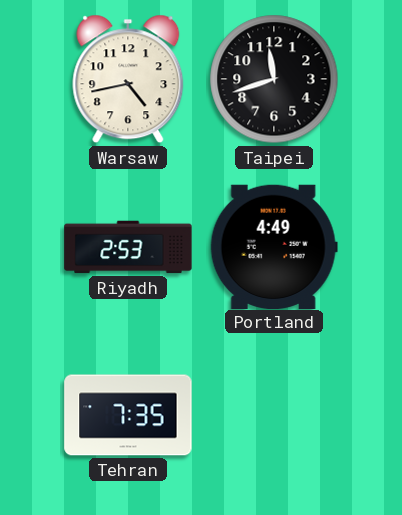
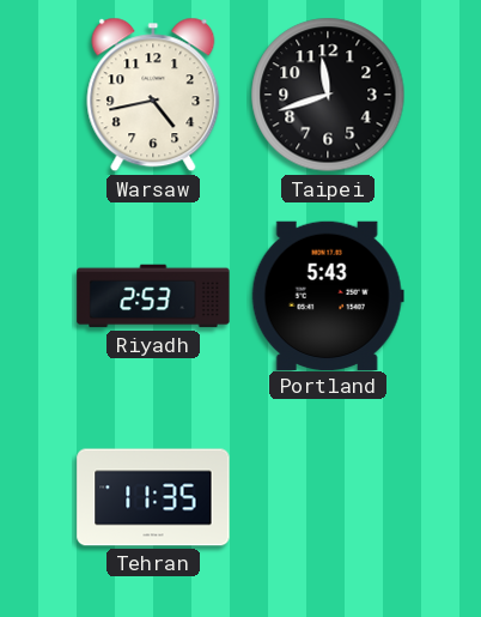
Portland: 4:49 -> 5:43
Tehran: 7:35 -> 11:35
